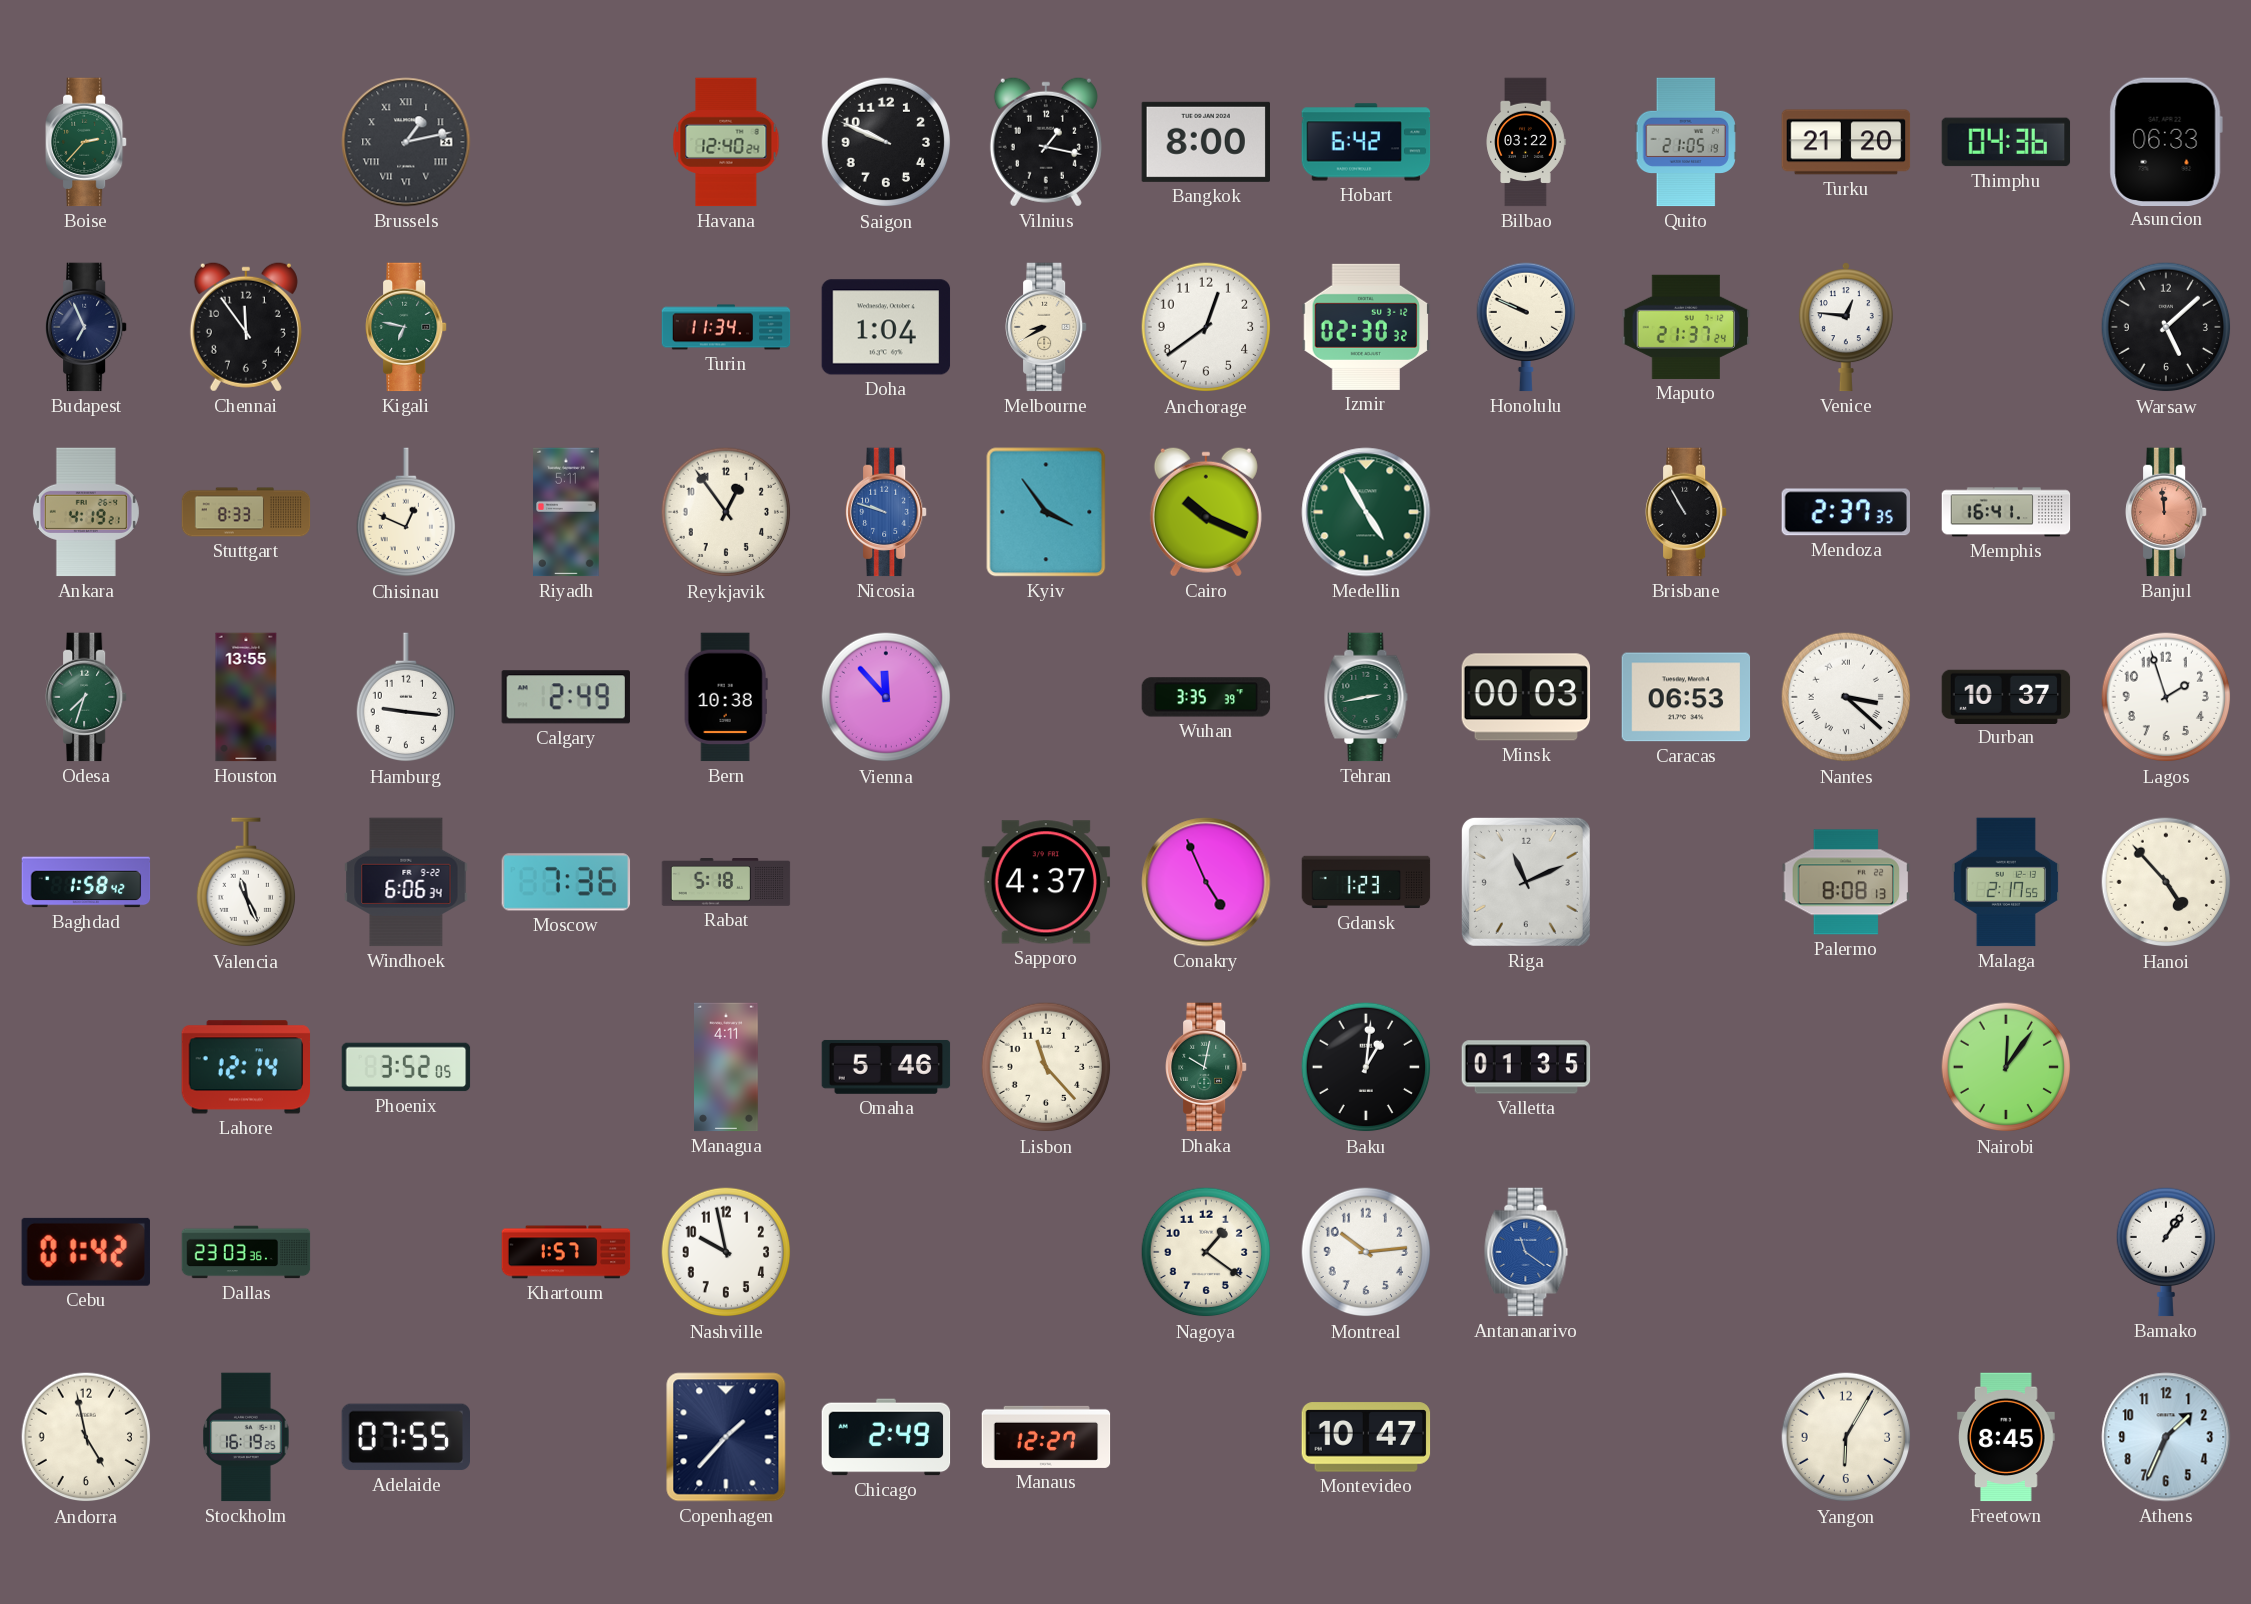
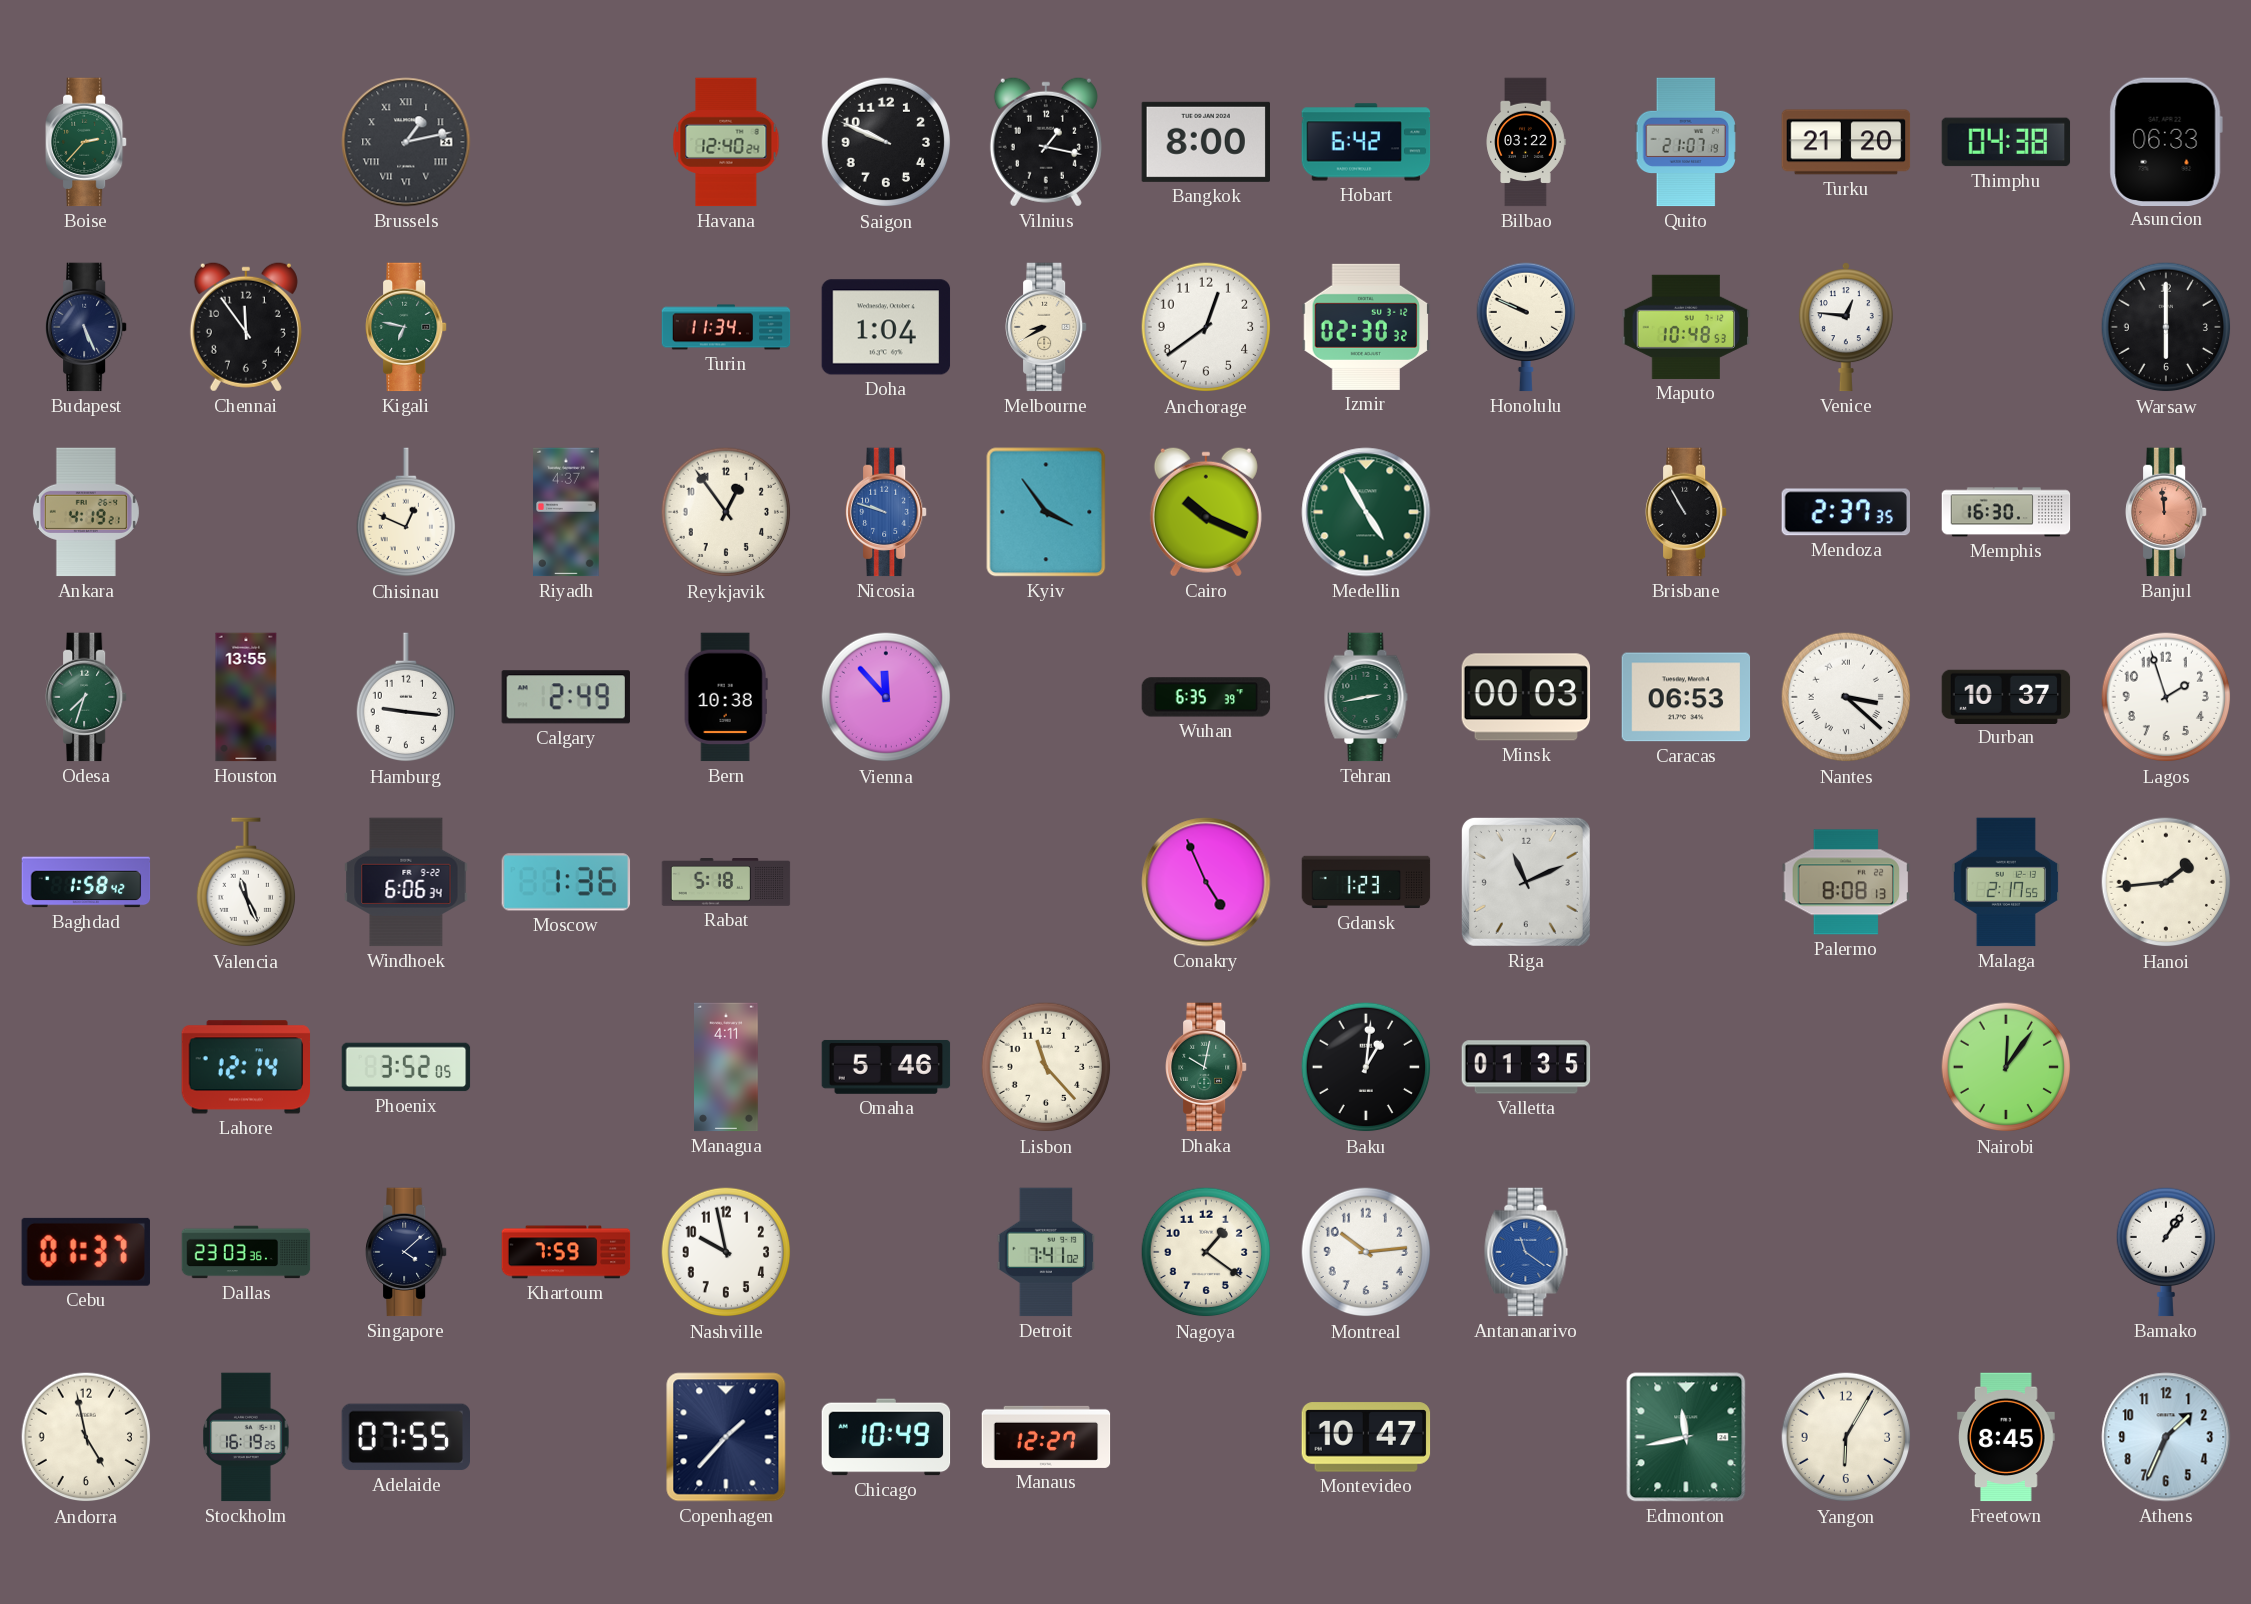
Quito: 21:05 -> 21:07
Thimphu: 04:36 -> 04:38
Budapest: 6:56 -> 5:26
Maputo: 21:37 -> 10:48
Warsaw: 5:08 -> 6:00
Stuttgart: 8:33 -> none
Riyadh: 5:11 -> 4:37
Memphis: 16:41 -> 16:30
Wuhan: 3:35 -> 6:35
Moscow: 7:36 -> 1:36
Sapporo: 4:37 -> none
Hanoi: 4:53 -> 1:44
Cebu: 01:42 -> 01:37
Singapore: none -> 4:08
Khartoum: 1:57 -> 7:59
Detroit: none -> 7:41
Chicago: 2:49 -> 10:49
Edmonton: none -> 11:43
